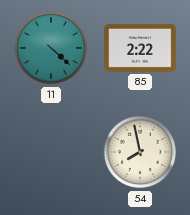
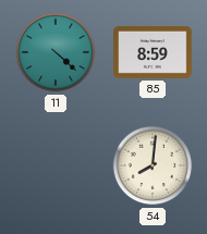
85: 2:22 -> 8:59
54: 7:58 -> 8:01
